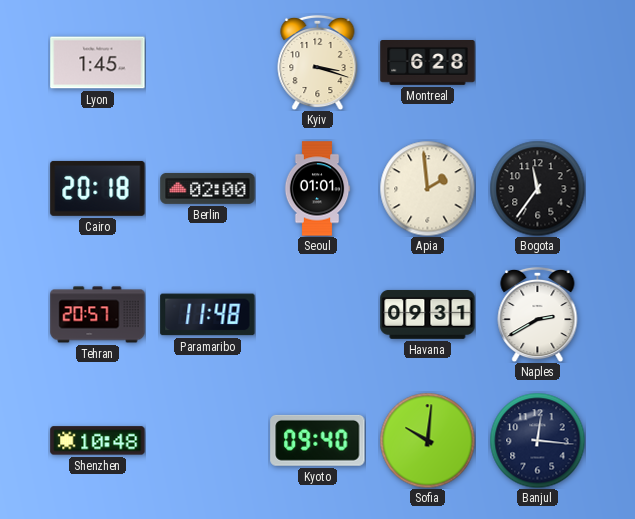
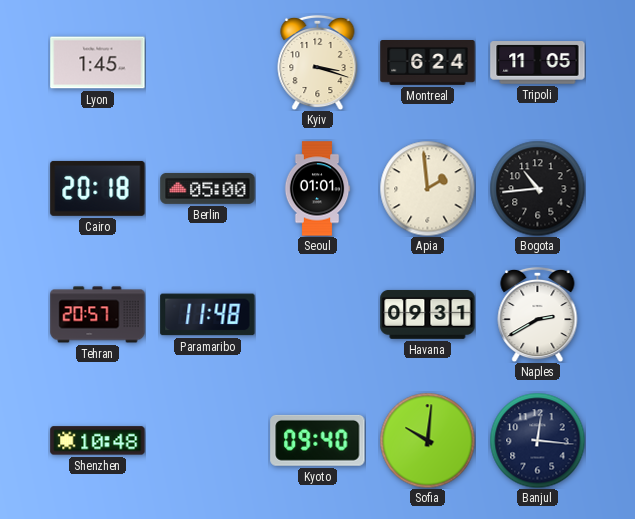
Montreal: 6:28 -> 6:24
Tripoli: none -> 11:05
Berlin: 02:00 -> 05:00
Bogota: 11:36 -> 10:44
